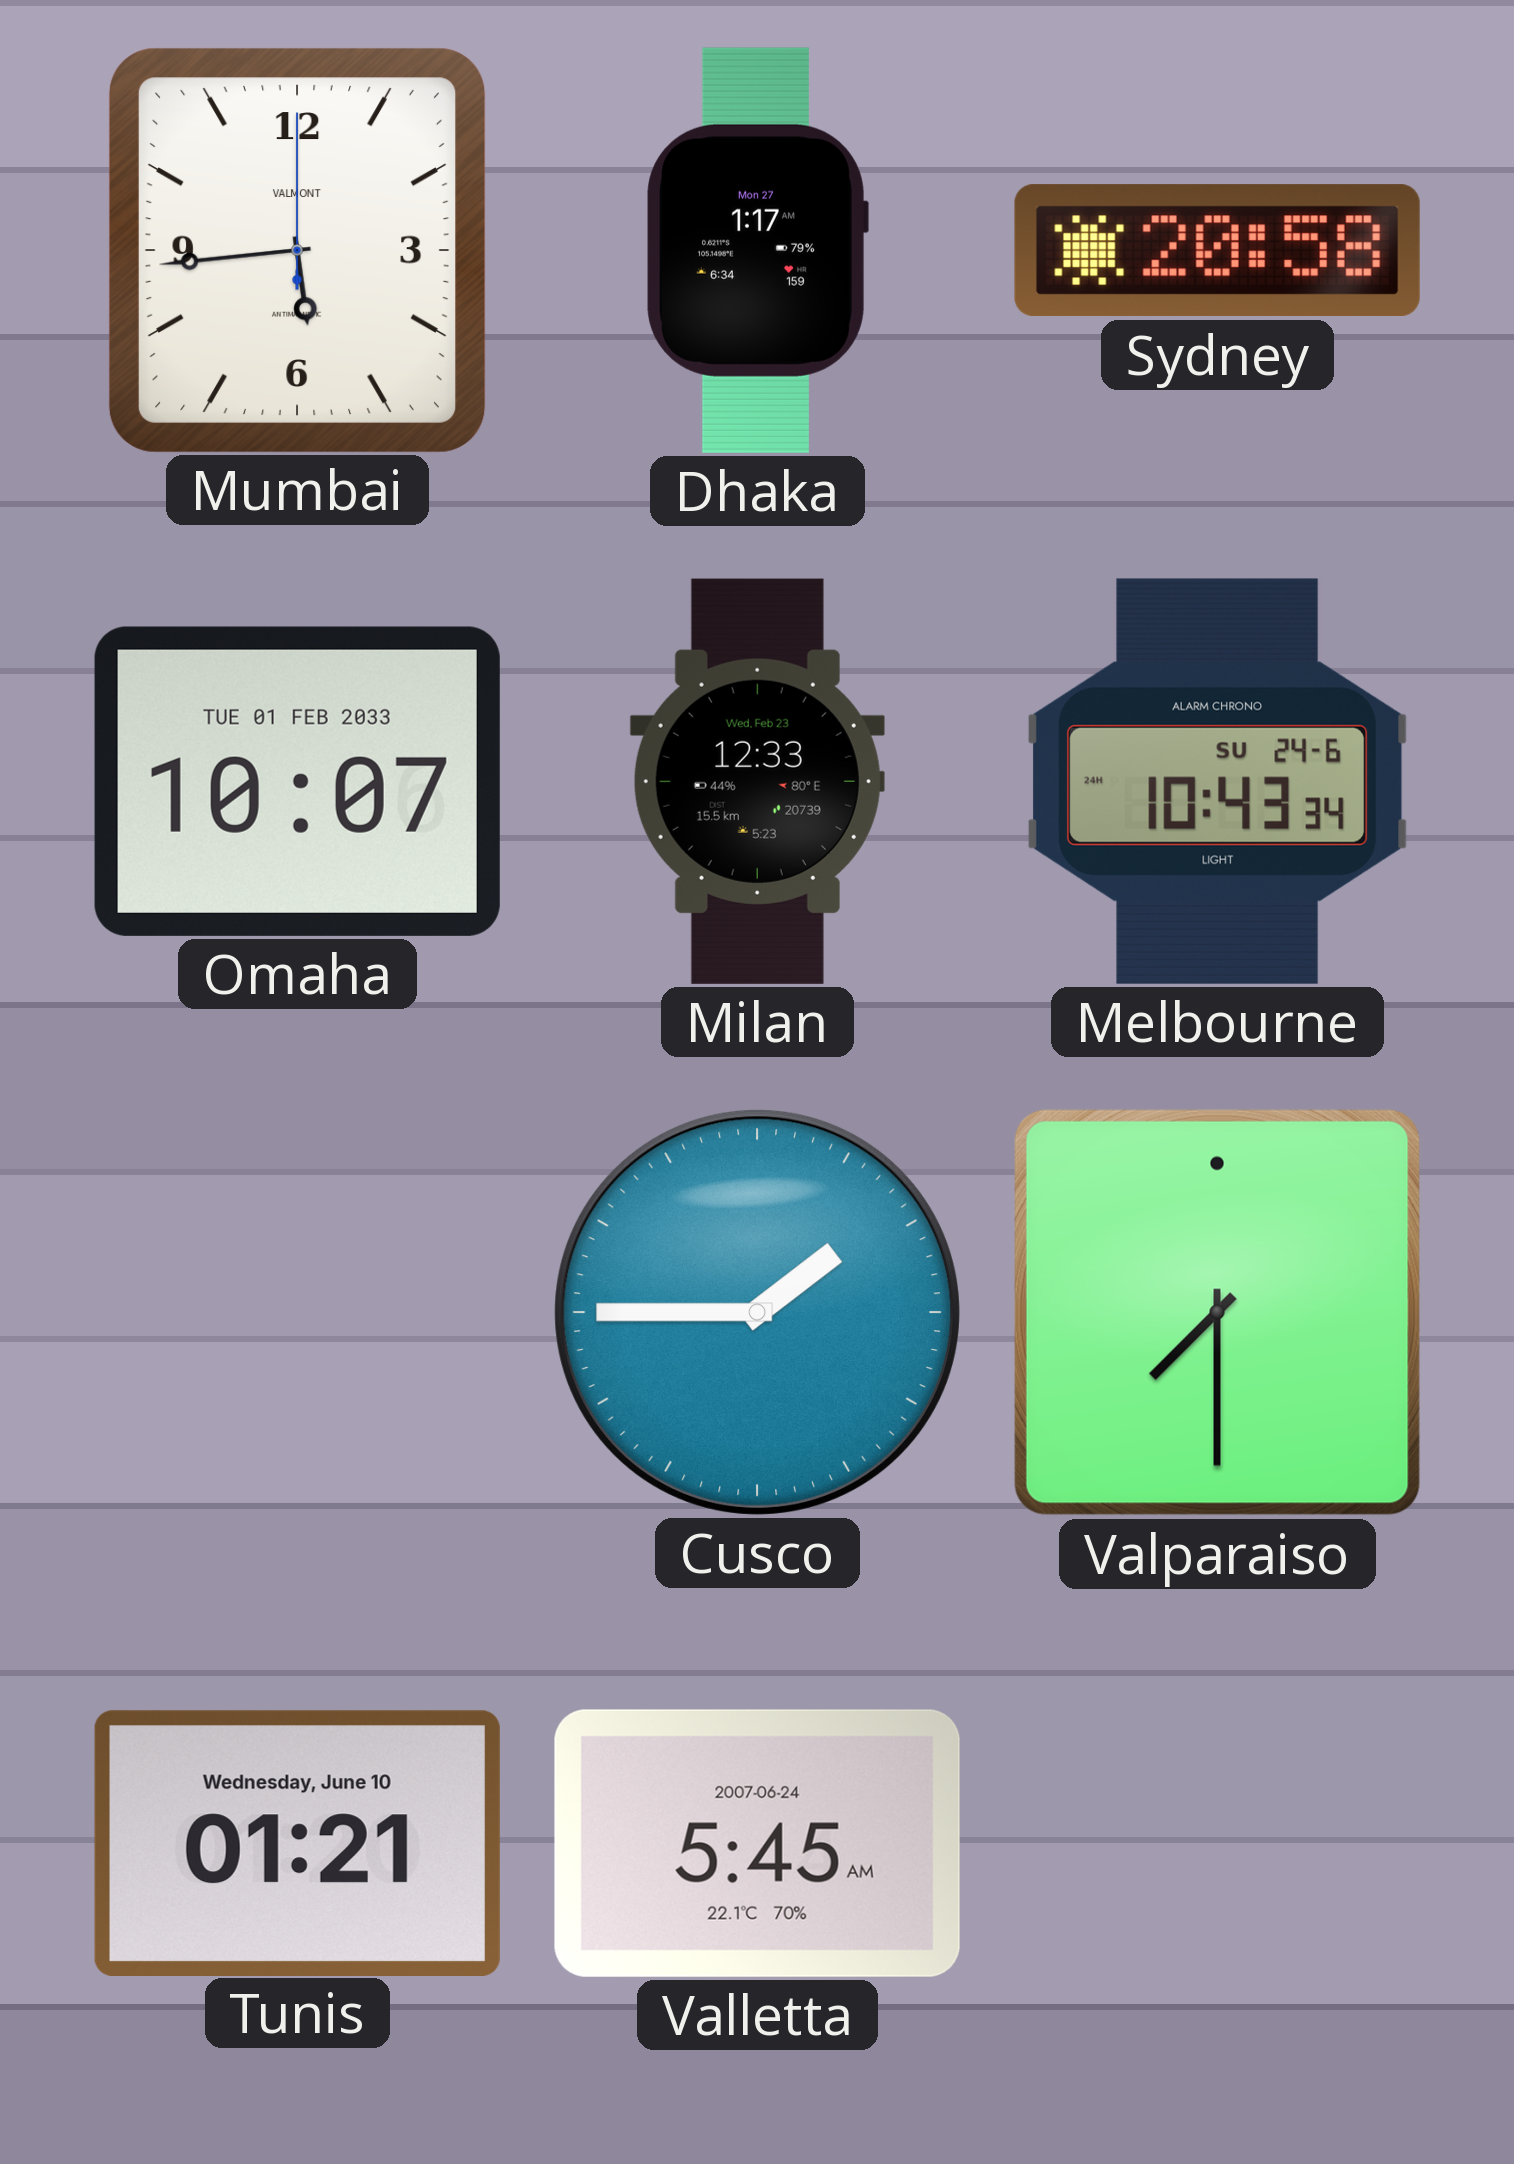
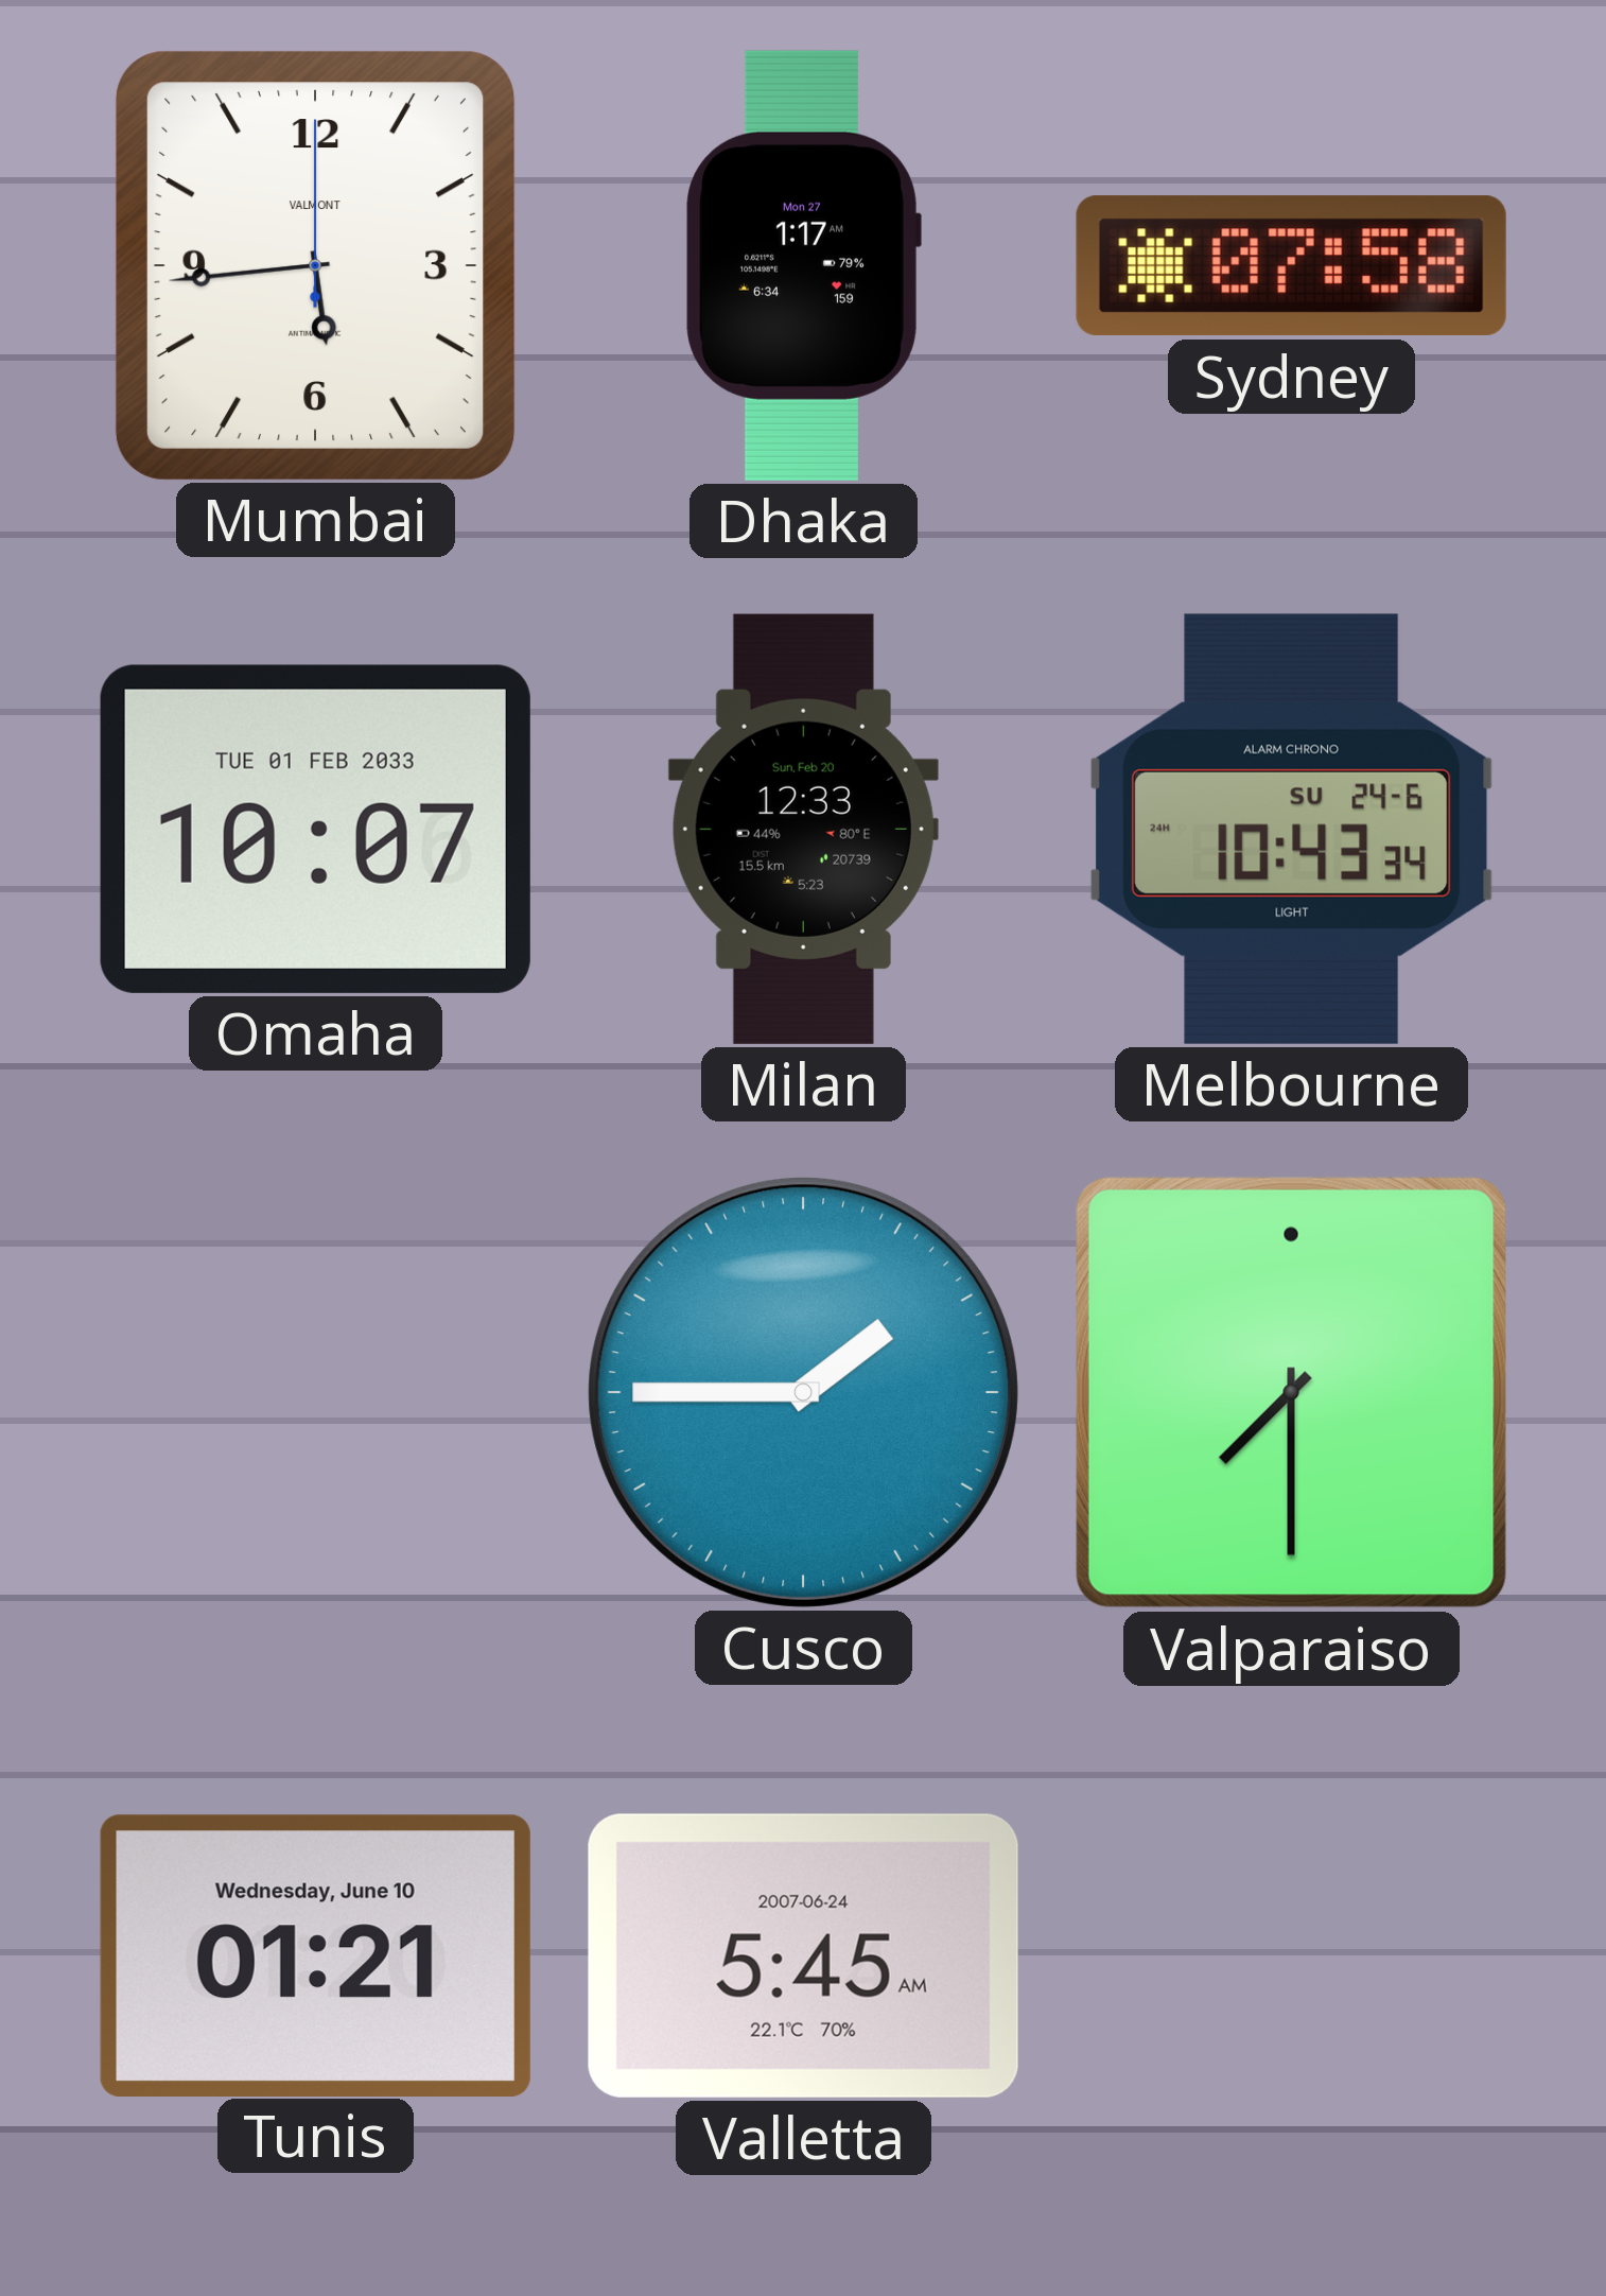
Sydney: 20:58 -> 07:58
Milan date: Wed, Feb 23 -> Sun, Feb 20
